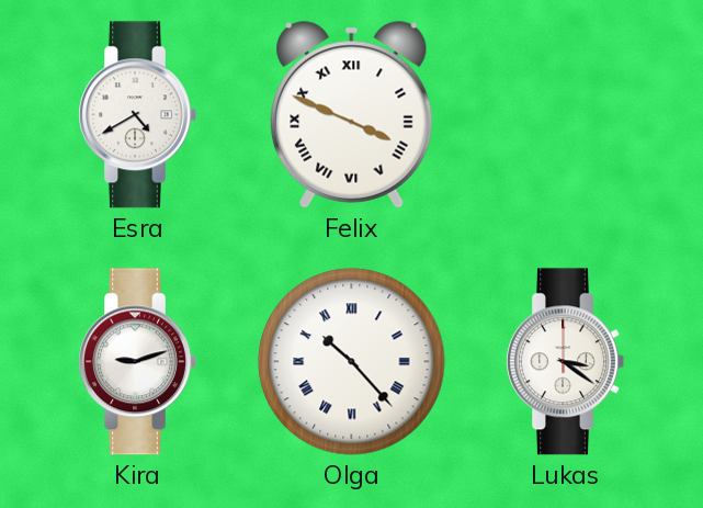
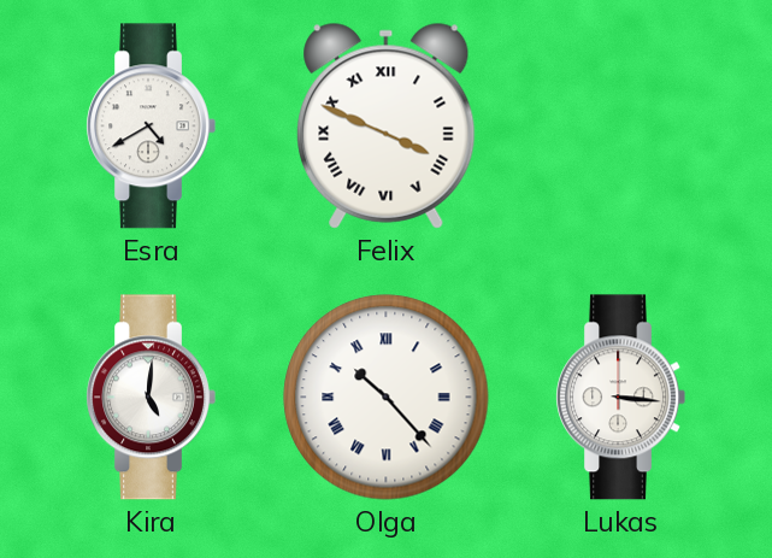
Kira: 9:12 -> 5:01
Lukas: 3:21 -> 3:16
